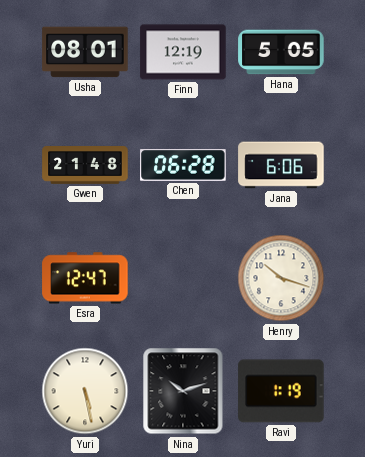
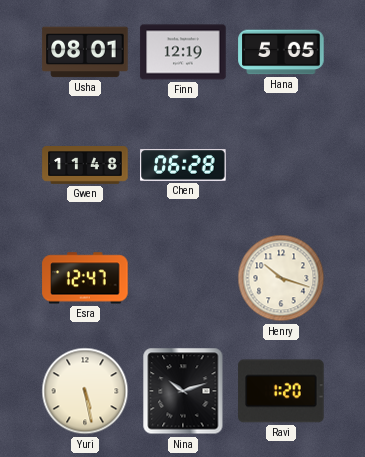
Gwen: 21:48 -> 11:48
Jana: 6:06 -> none
Ravi: 1:19 -> 1:20
